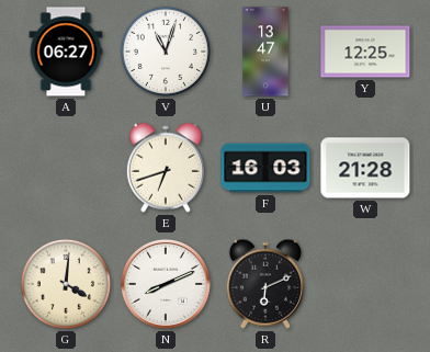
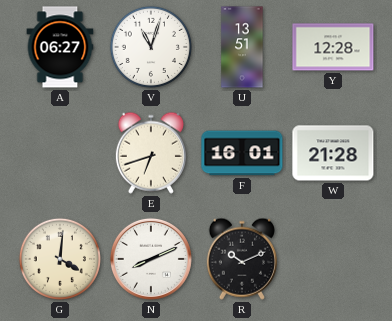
U: 13:47 -> 13:51
Y: 12:25 -> 12:28
F: 16:03 -> 16:01
R: 6:11 -> 10:11
